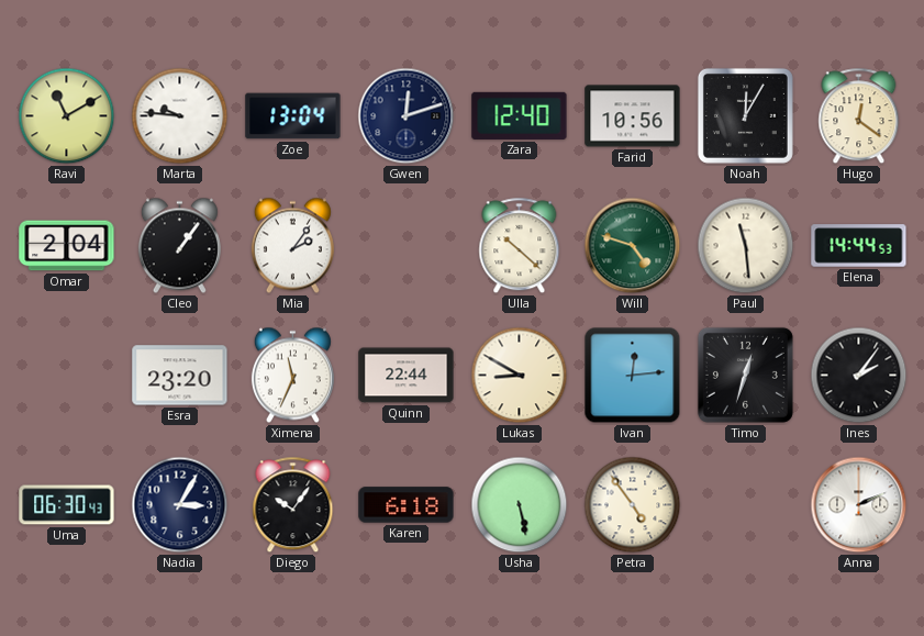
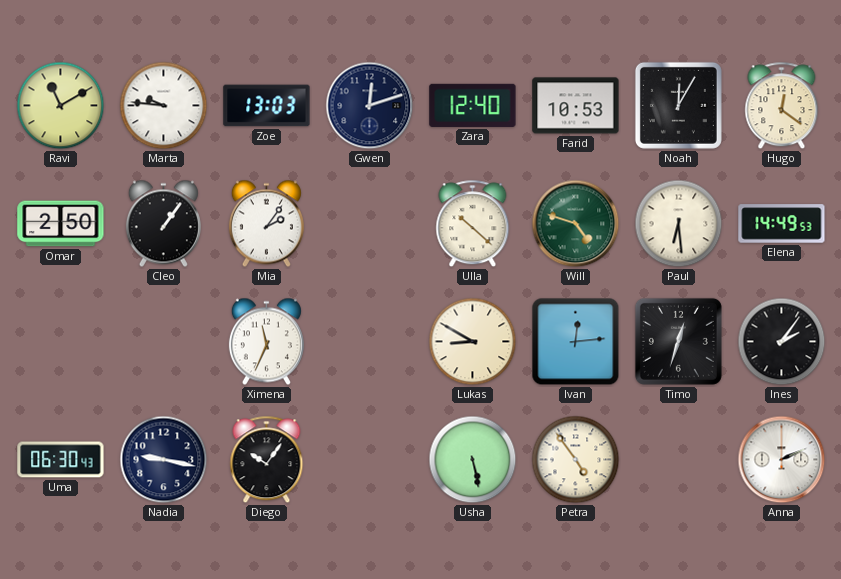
Zoe: 13:04 -> 13:03
Farid: 10:56 -> 10:53
Omar: 2:04 -> 2:50
Paul: 11:29 -> 6:29
Elena: 14:44 -> 14:49
Esra: 23:20 -> none
Quinn: 22:44 -> none
Nadia: 3:05 -> 9:17
Karen: 6:18 -> none
